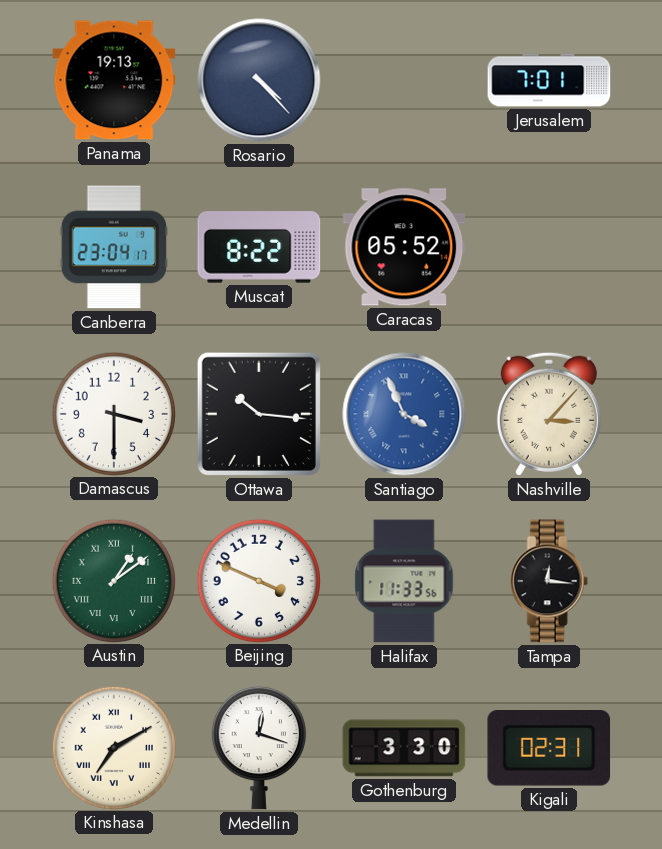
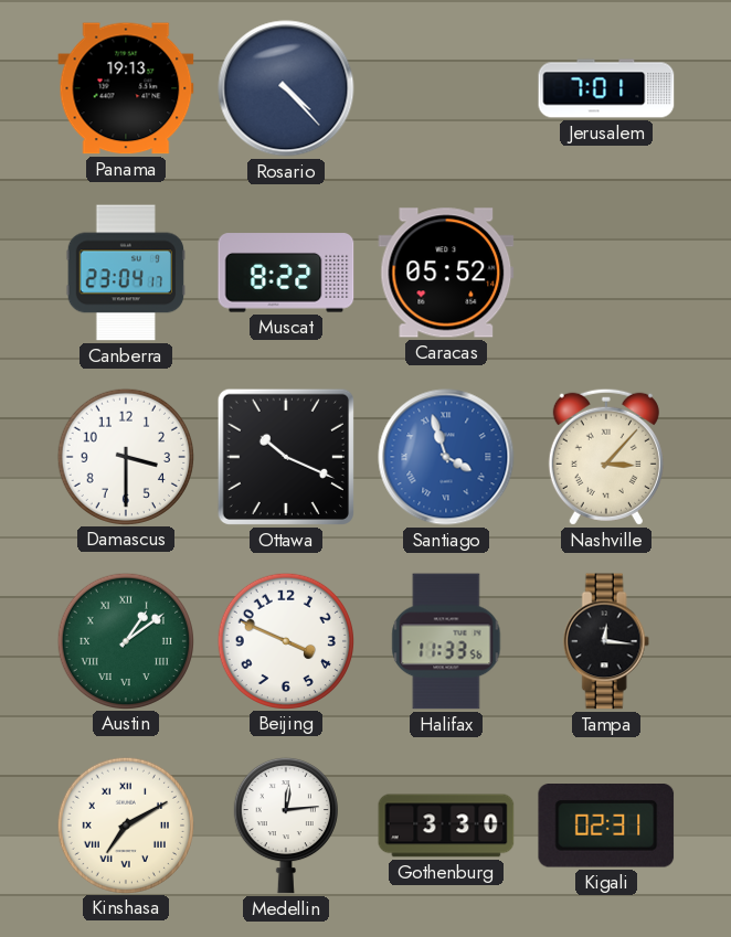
Ottawa: 10:16 -> 10:19
Santiago: 3:56 -> 3:57
Medellin: 12:18 -> 12:14
